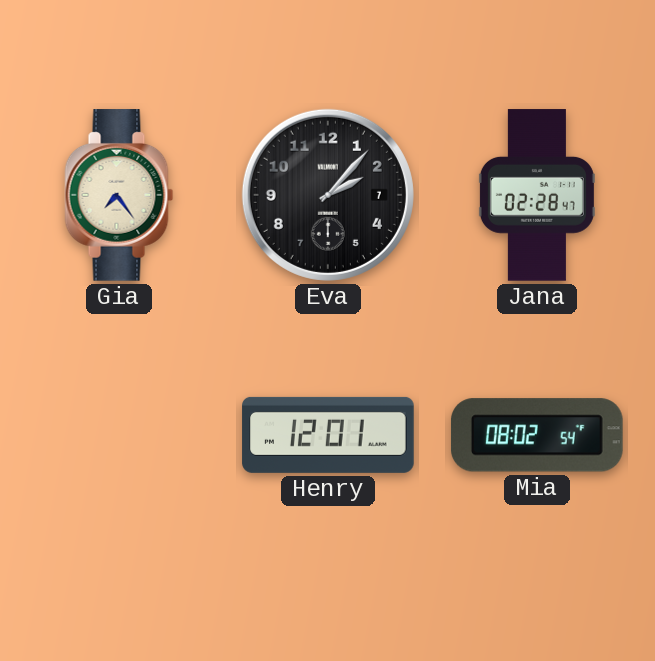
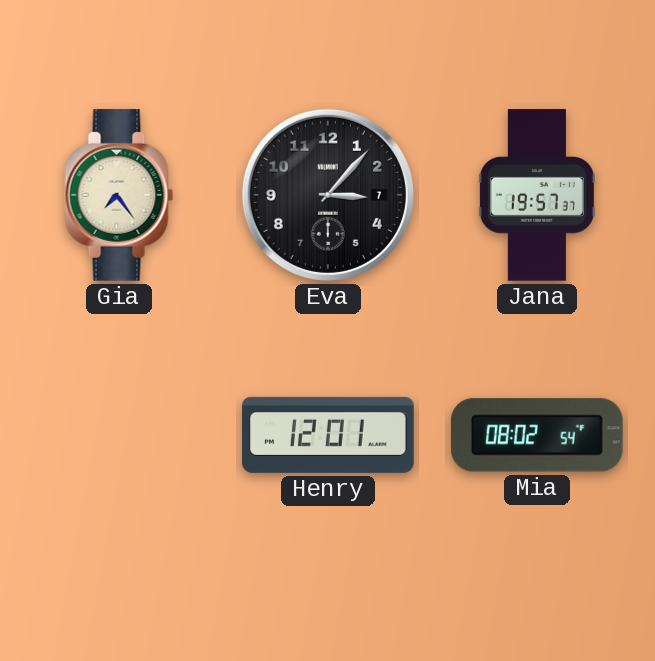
Eva: 2:07 -> 3:07
Jana: 02:28 -> 19:57
